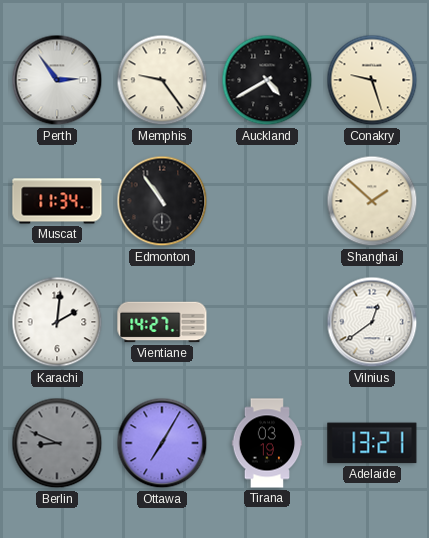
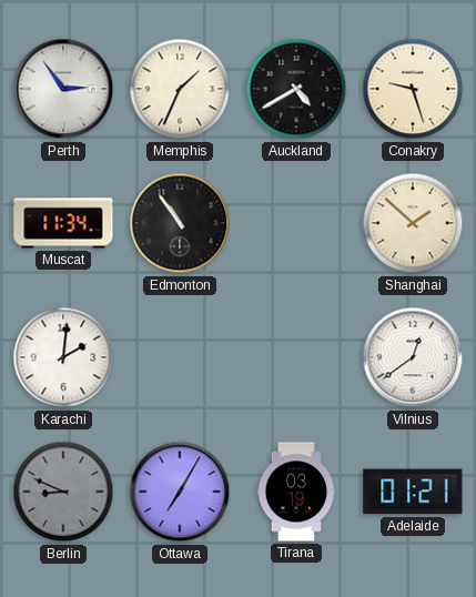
Memphis: 9:24 -> 1:34
Vientiane: 14:27 -> none
Adelaide: 13:21 -> 01:21
